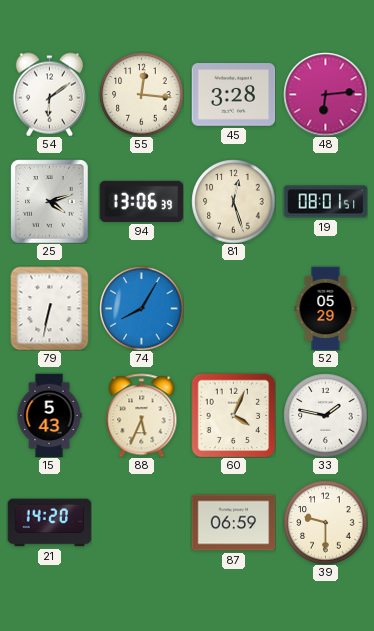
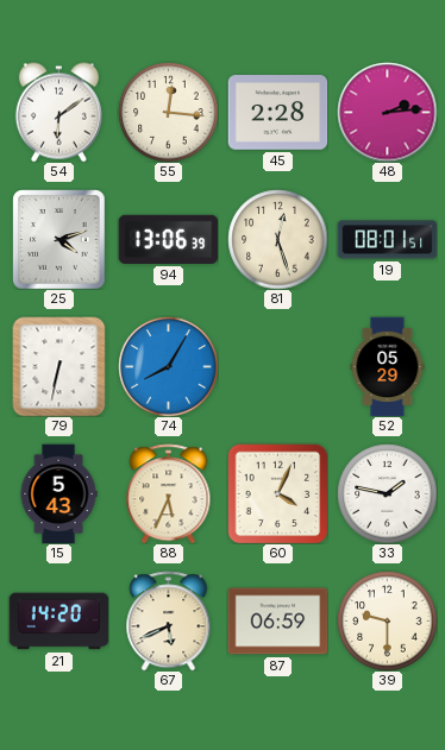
45: 3:28 -> 2:28
48: 6:14 -> 2:14
67: none -> 5:41
